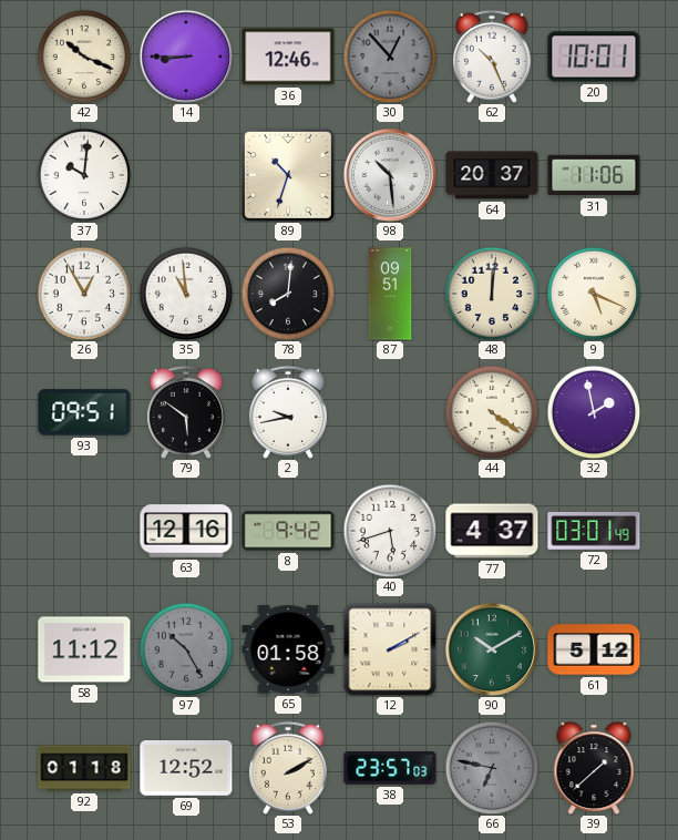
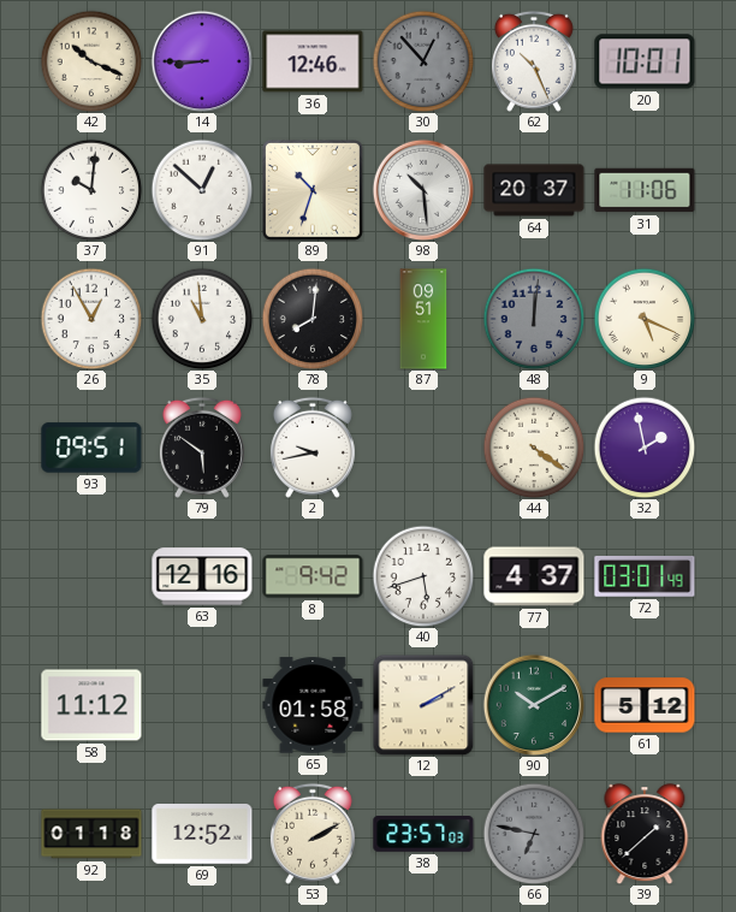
91: none -> 12:52
48 dial: cream -> grey
97: 10:25 -> none
